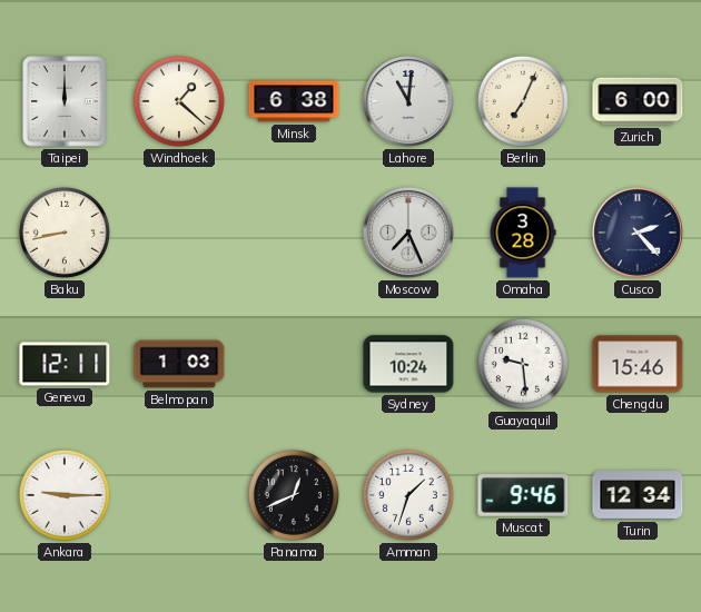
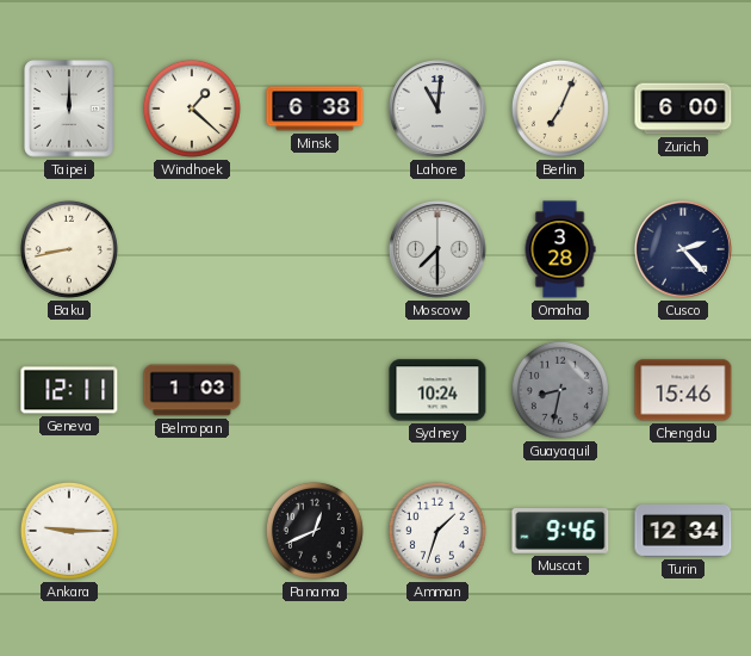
Moscow: 7:26 -> 7:30
Guayaquil: 9:29 -> 8:32
Guayaquil dial: white -> grey
